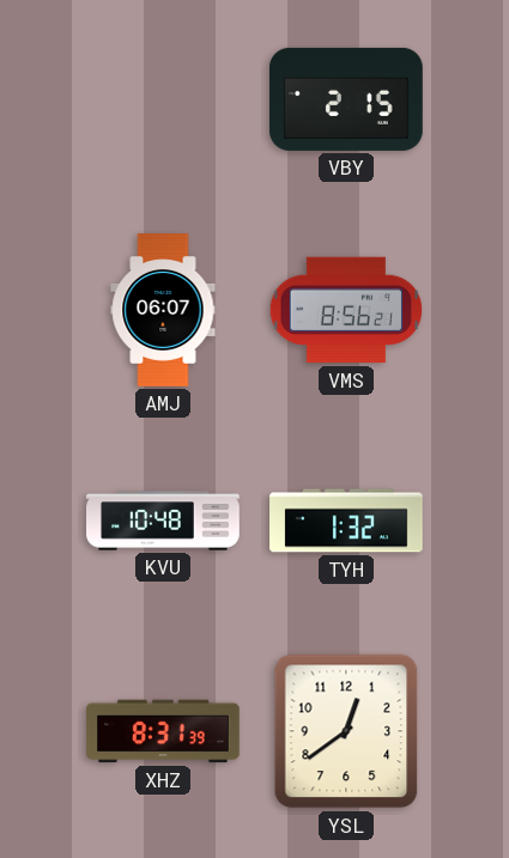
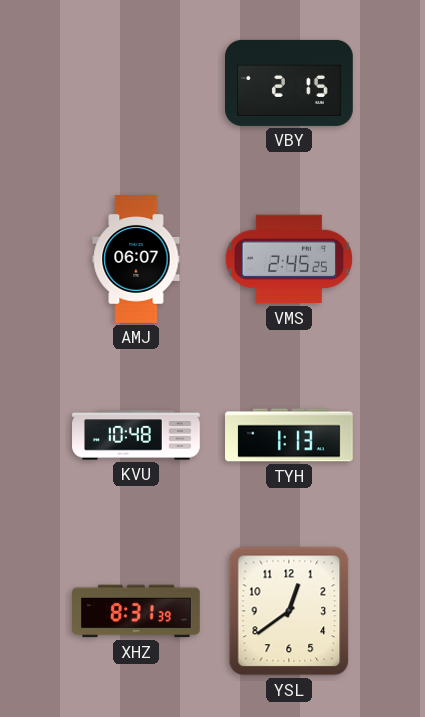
VMS: 8:56 -> 2:45
TYH: 1:32 -> 1:13
